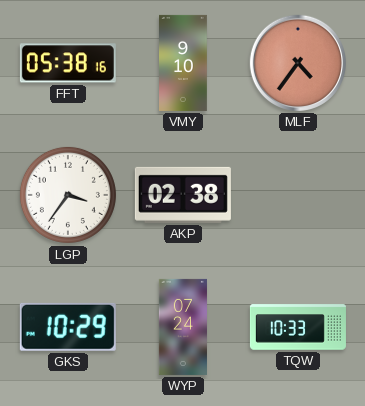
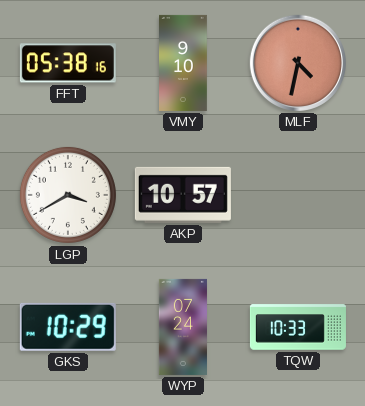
MLF: 4:36 -> 4:32
LGP: 3:36 -> 3:40
AKP: 02:38 -> 10:57
